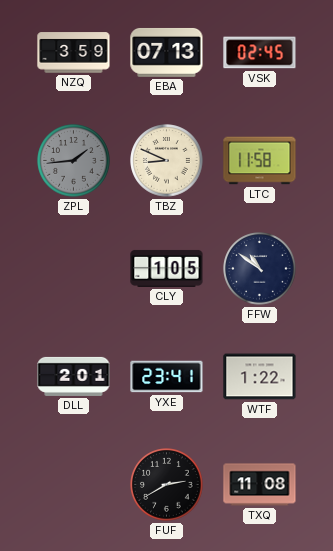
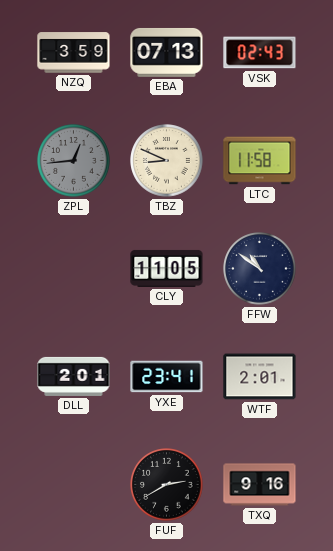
VSK: 02:45 -> 02:43
ZPL: 1:44 -> 12:44
CLY: 1:05 -> 11:05
WTF: 1:22 -> 2:01
TXQ: 11:08 -> 9:16
